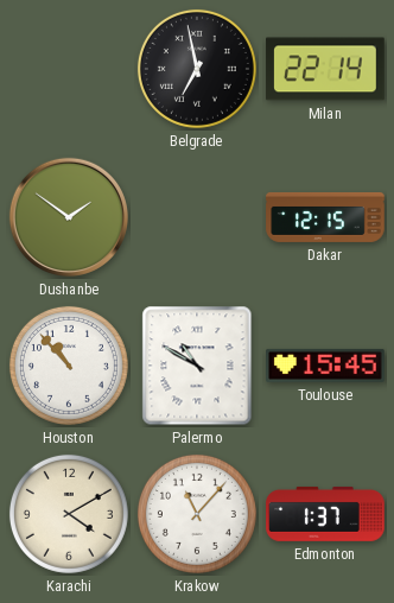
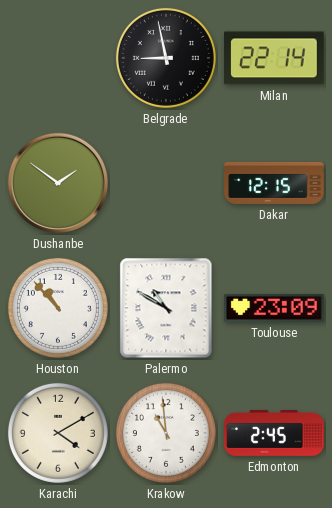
Belgrade: 6:58 -> 8:58
Toulouse: 15:45 -> 23:09
Krakow: 11:07 -> 10:59
Edmonton: 1:37 -> 2:45
